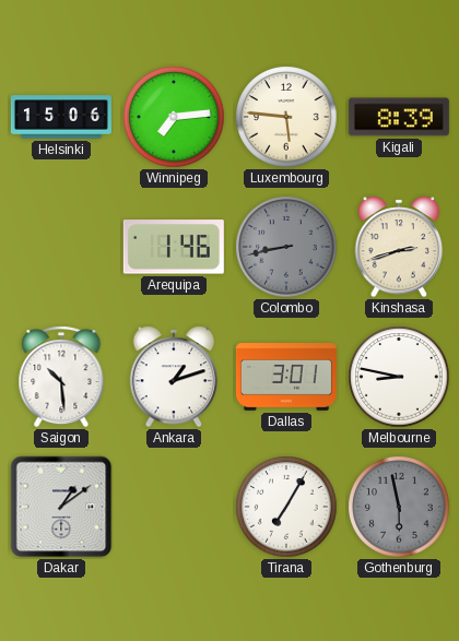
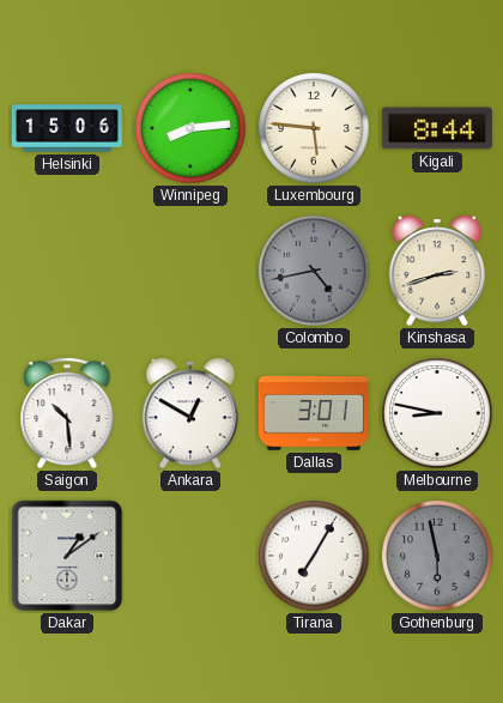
Winnipeg: 7:14 -> 8:14
Kigali: 8:39 -> 8:44
Arequipa: 1:46 -> none
Colombo: 8:43 -> 4:43
Ankara: 1:12 -> 12:50
